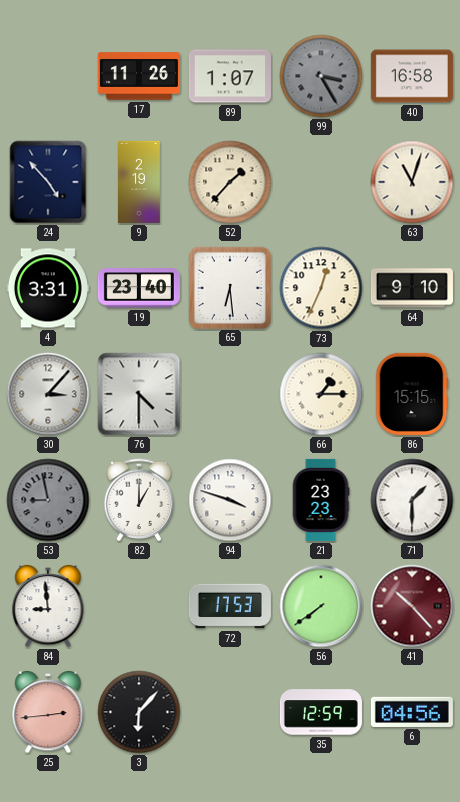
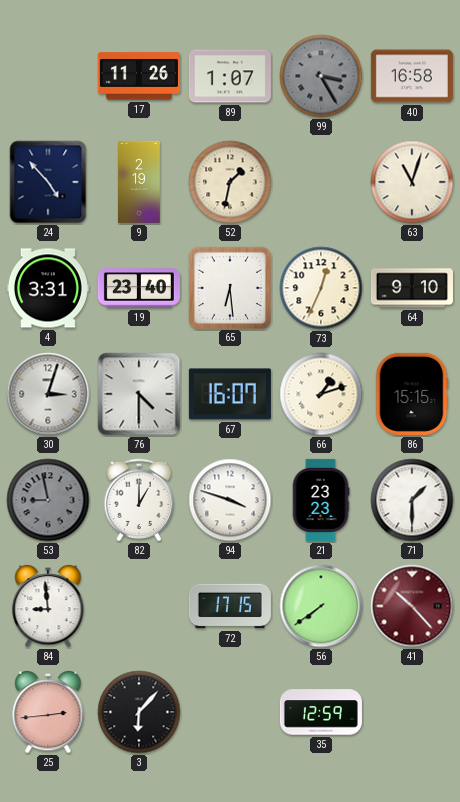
52: 1:37 -> 1:32
30: 3:07 -> 3:03
67: none -> 16:07
66: 1:15 -> 1:12
72: 17:53 -> 17:15
6: 04:56 -> none
